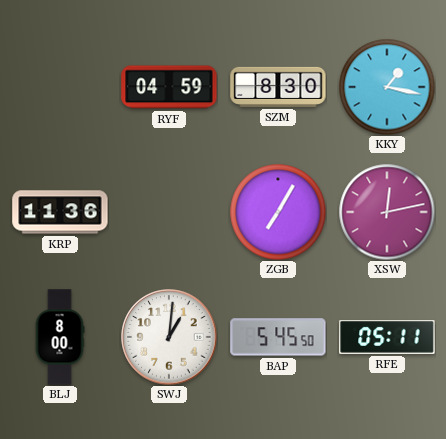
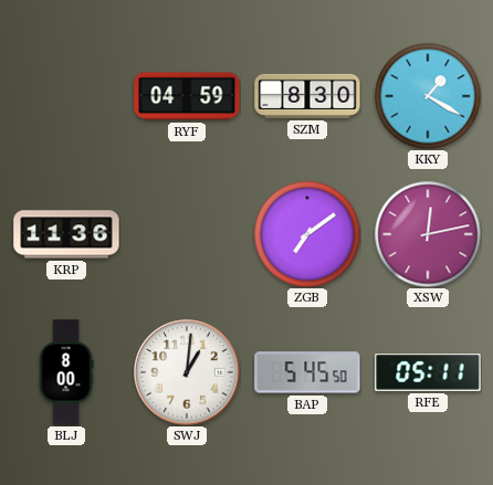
KKY: 1:17 -> 1:20
ZGB: 7:05 -> 7:09
